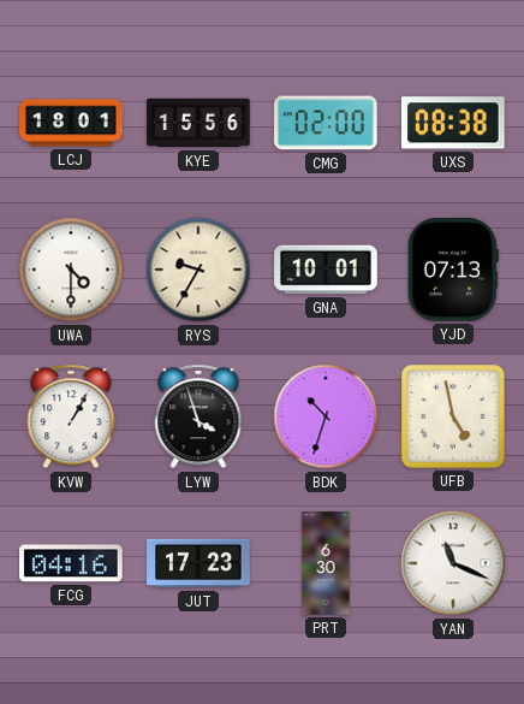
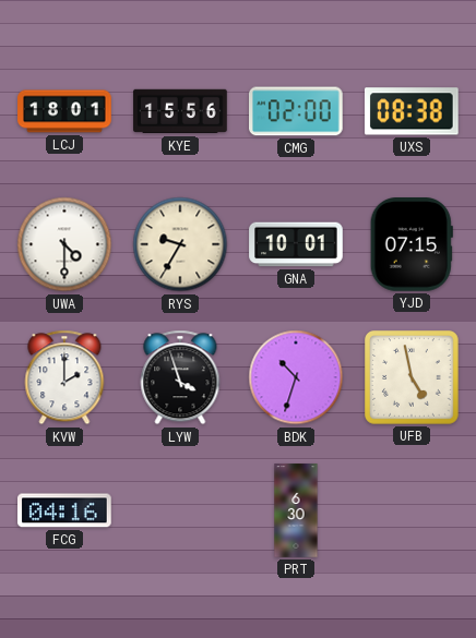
YJD: 07:13 -> 07:15
KVW: 1:05 -> 2:00
JUT: 17:23 -> none
YAN: 11:19 -> none
